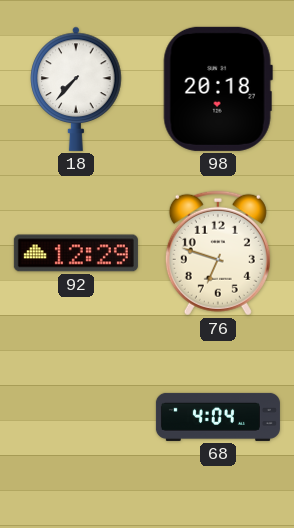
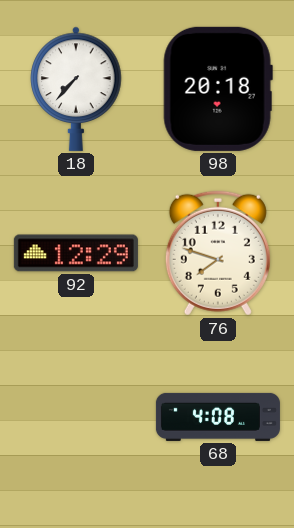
76: 6:48 -> 7:48
68: 4:04 -> 4:08
